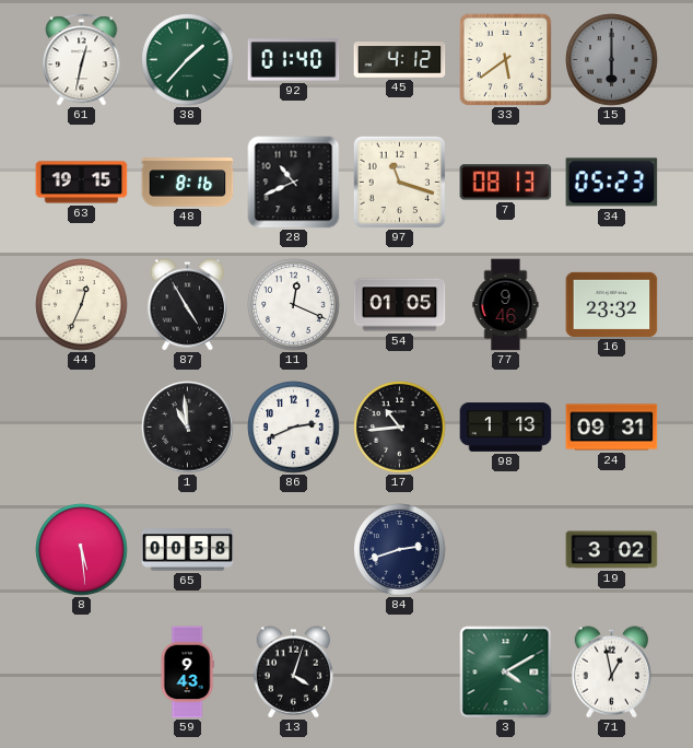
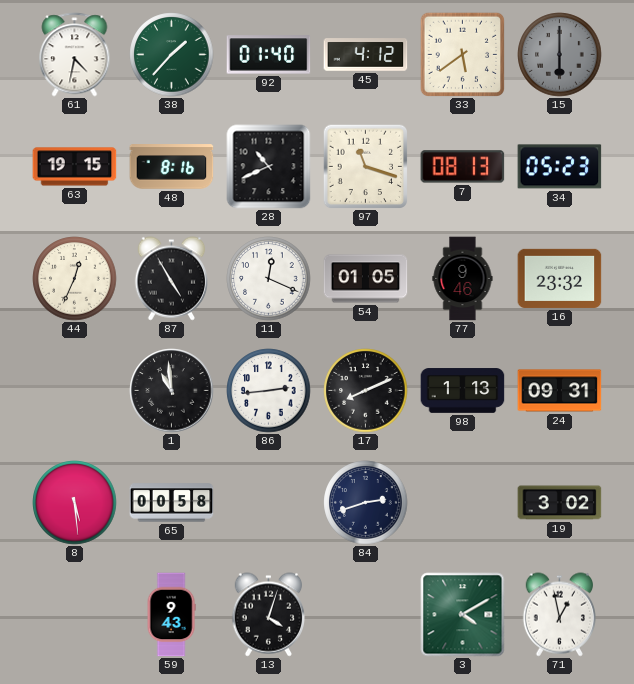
61: 12:32 -> 4:32
86: 2:41 -> 2:44
17: 10:44 -> 8:11
